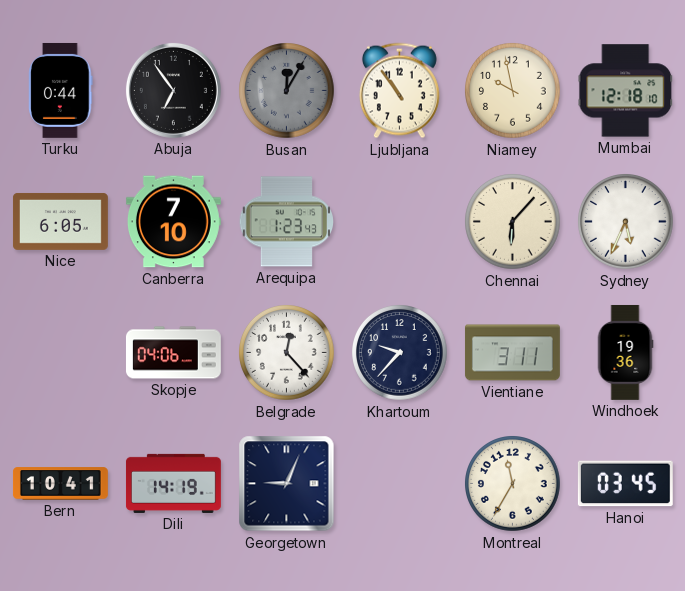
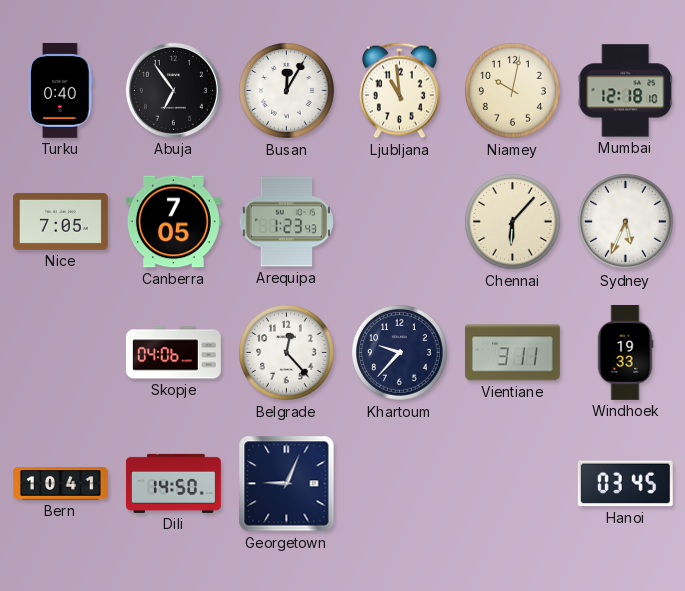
Turku: 0:44 -> 0:40
Busan dial: grey -> white
Ljubljana: 10:54 -> 10:59
Niamey: 9:58 -> 10:02
Nice: 6:05 -> 7:05
Canberra: 7:10 -> 7:05
Windhoek: 19:36 -> 19:33
Dili: 14:19 -> 14:50
Montreal: 11:35 -> none
